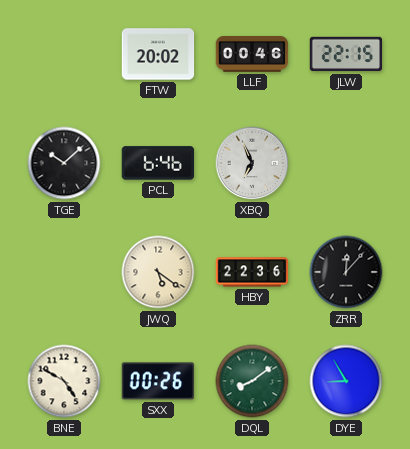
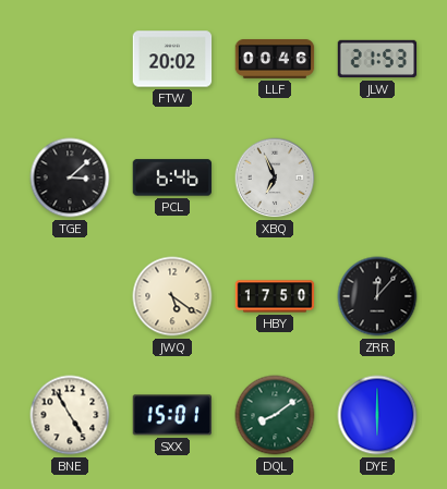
JLW: 22:15 -> 21:53
TGE: 10:08 -> 3:08
HBY: 22:36 -> 17:50
BNE: 4:50 -> 4:55
SXX: 00:26 -> 15:01
DYE: 8:55 -> 6:00
